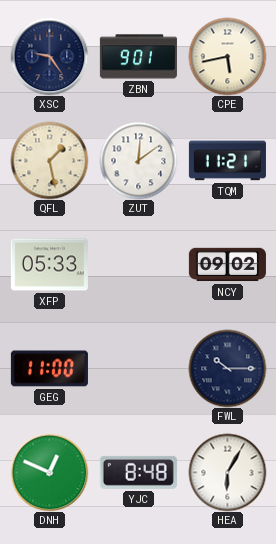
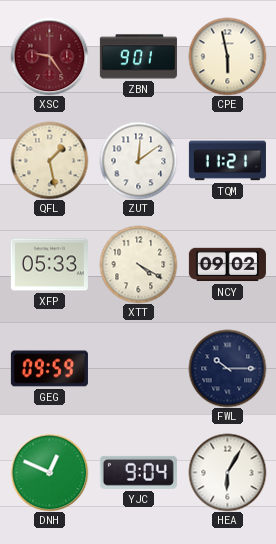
XSC dial: navy -> burgundy
CPE: 5:43 -> 5:58
XTT: none -> 4:20
GEG: 11:00 -> 09:59
YJC: 8:48 -> 9:04
